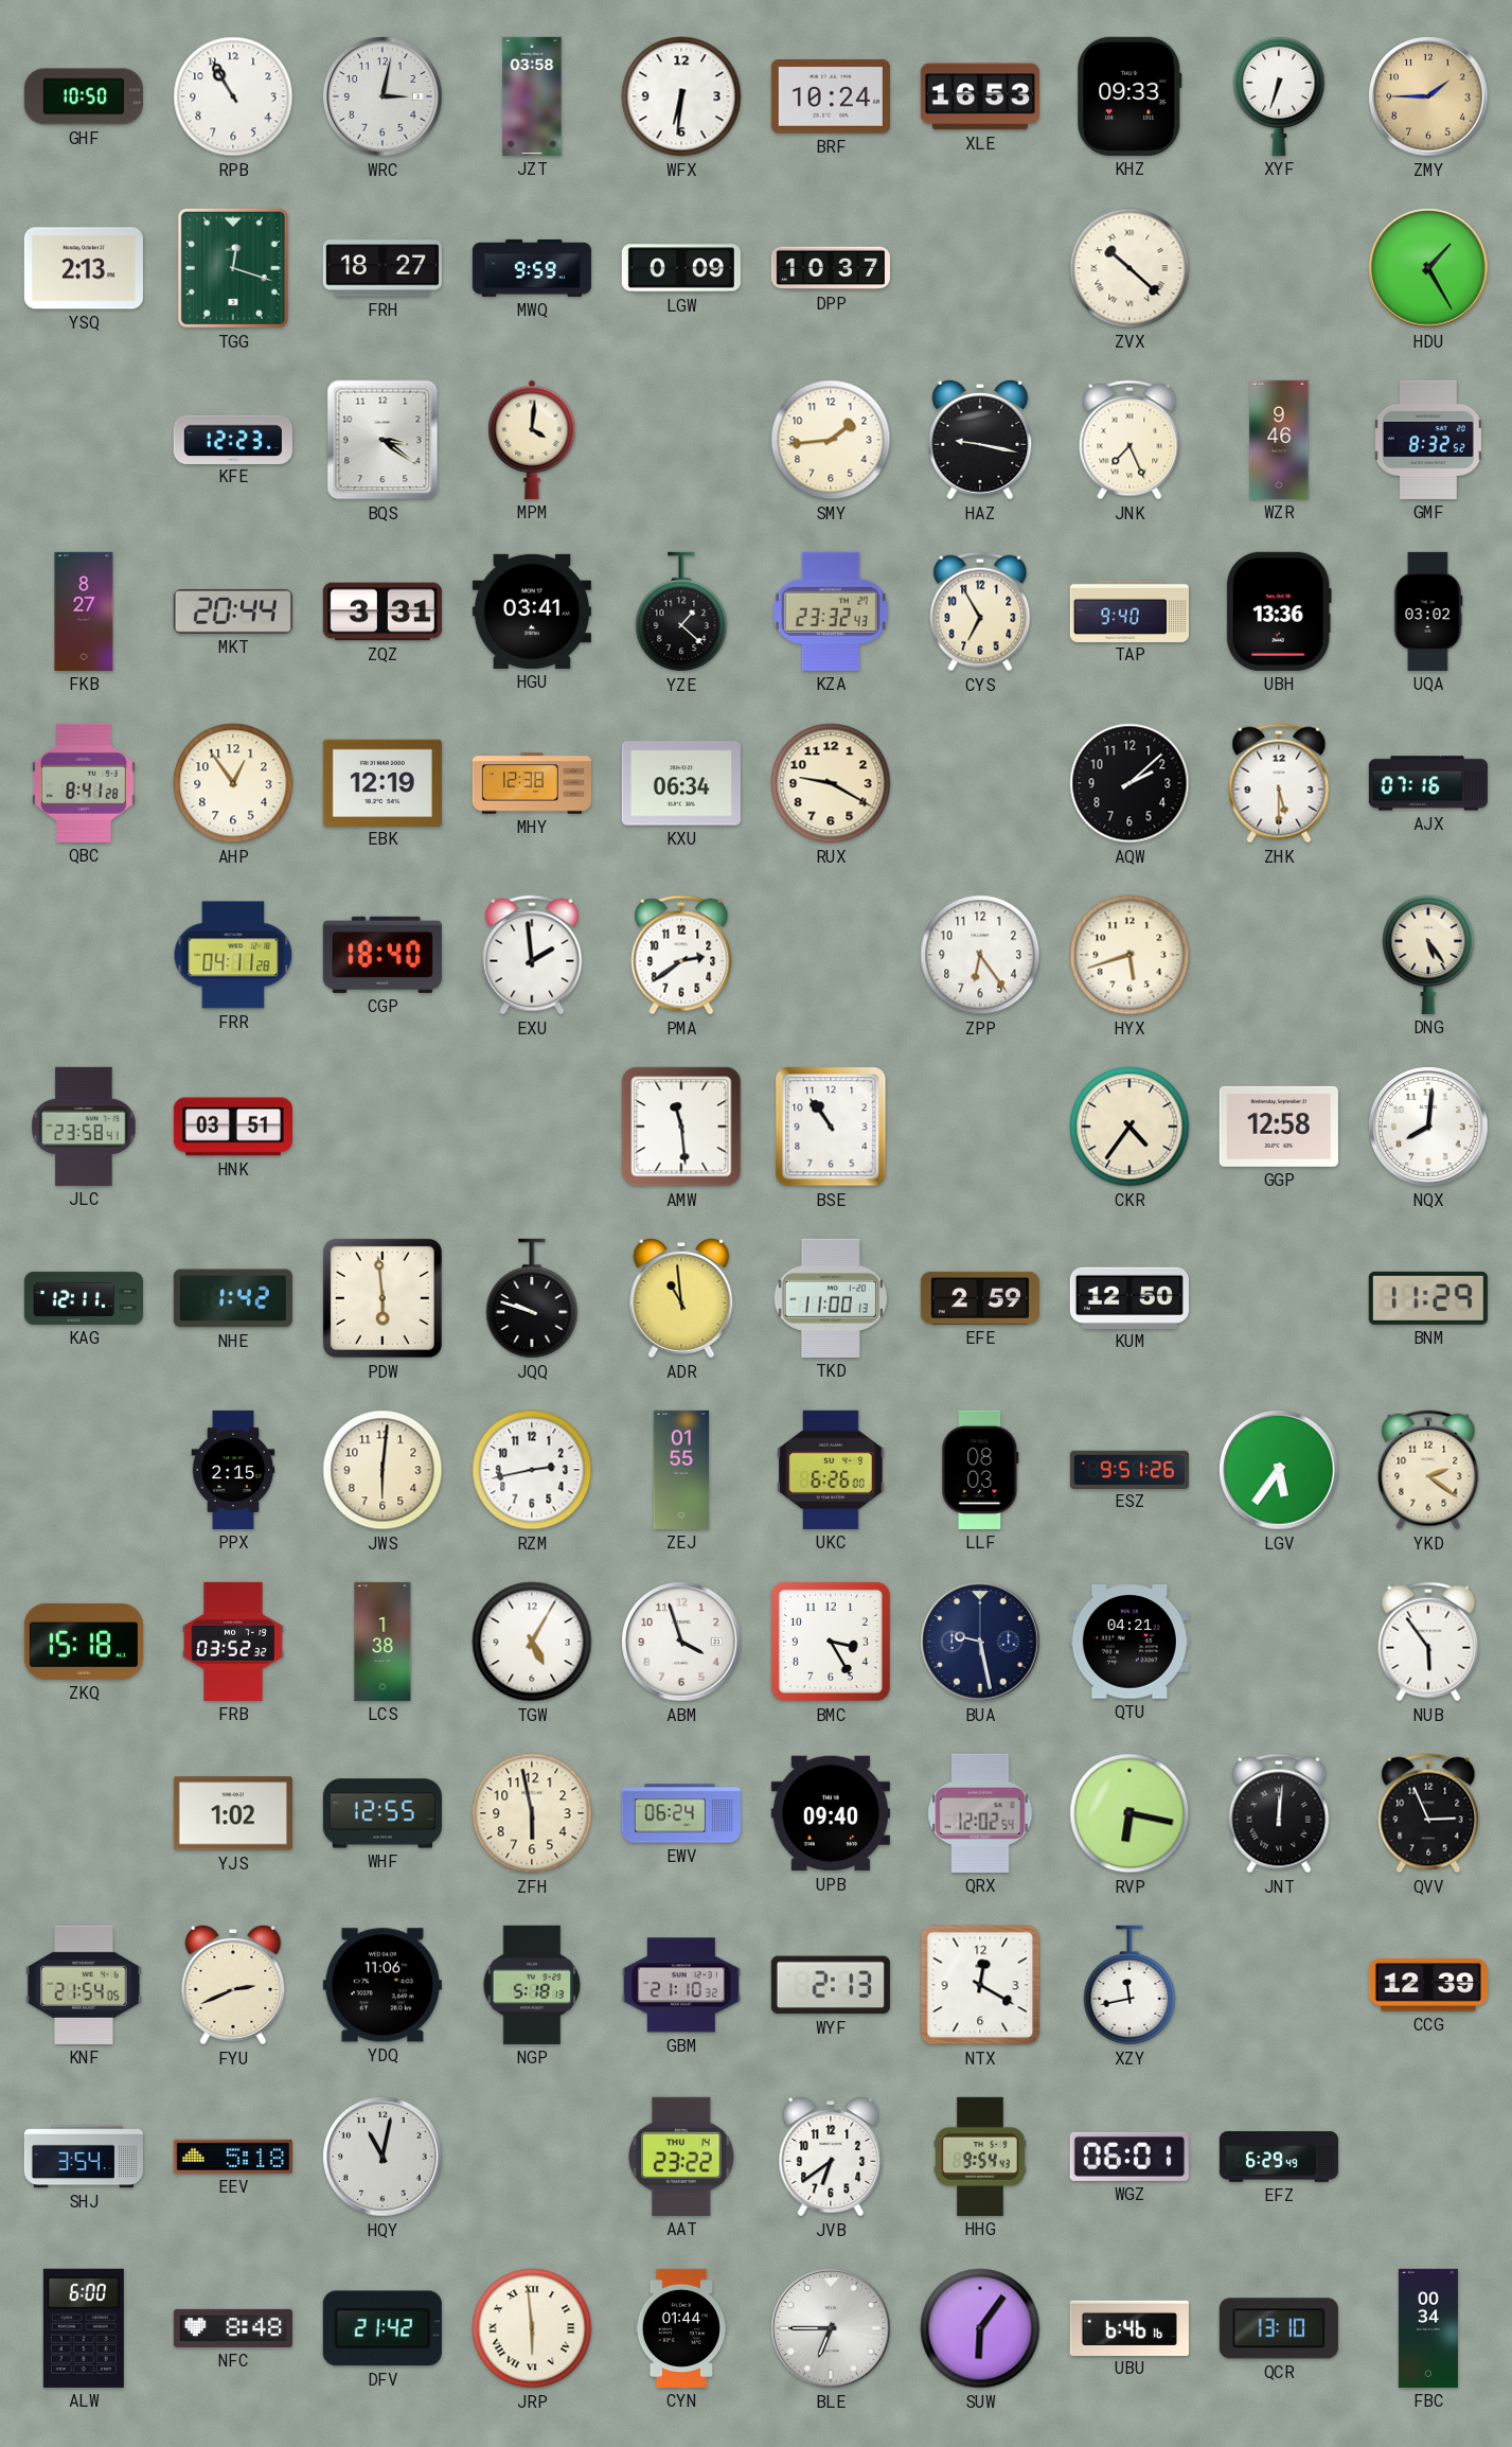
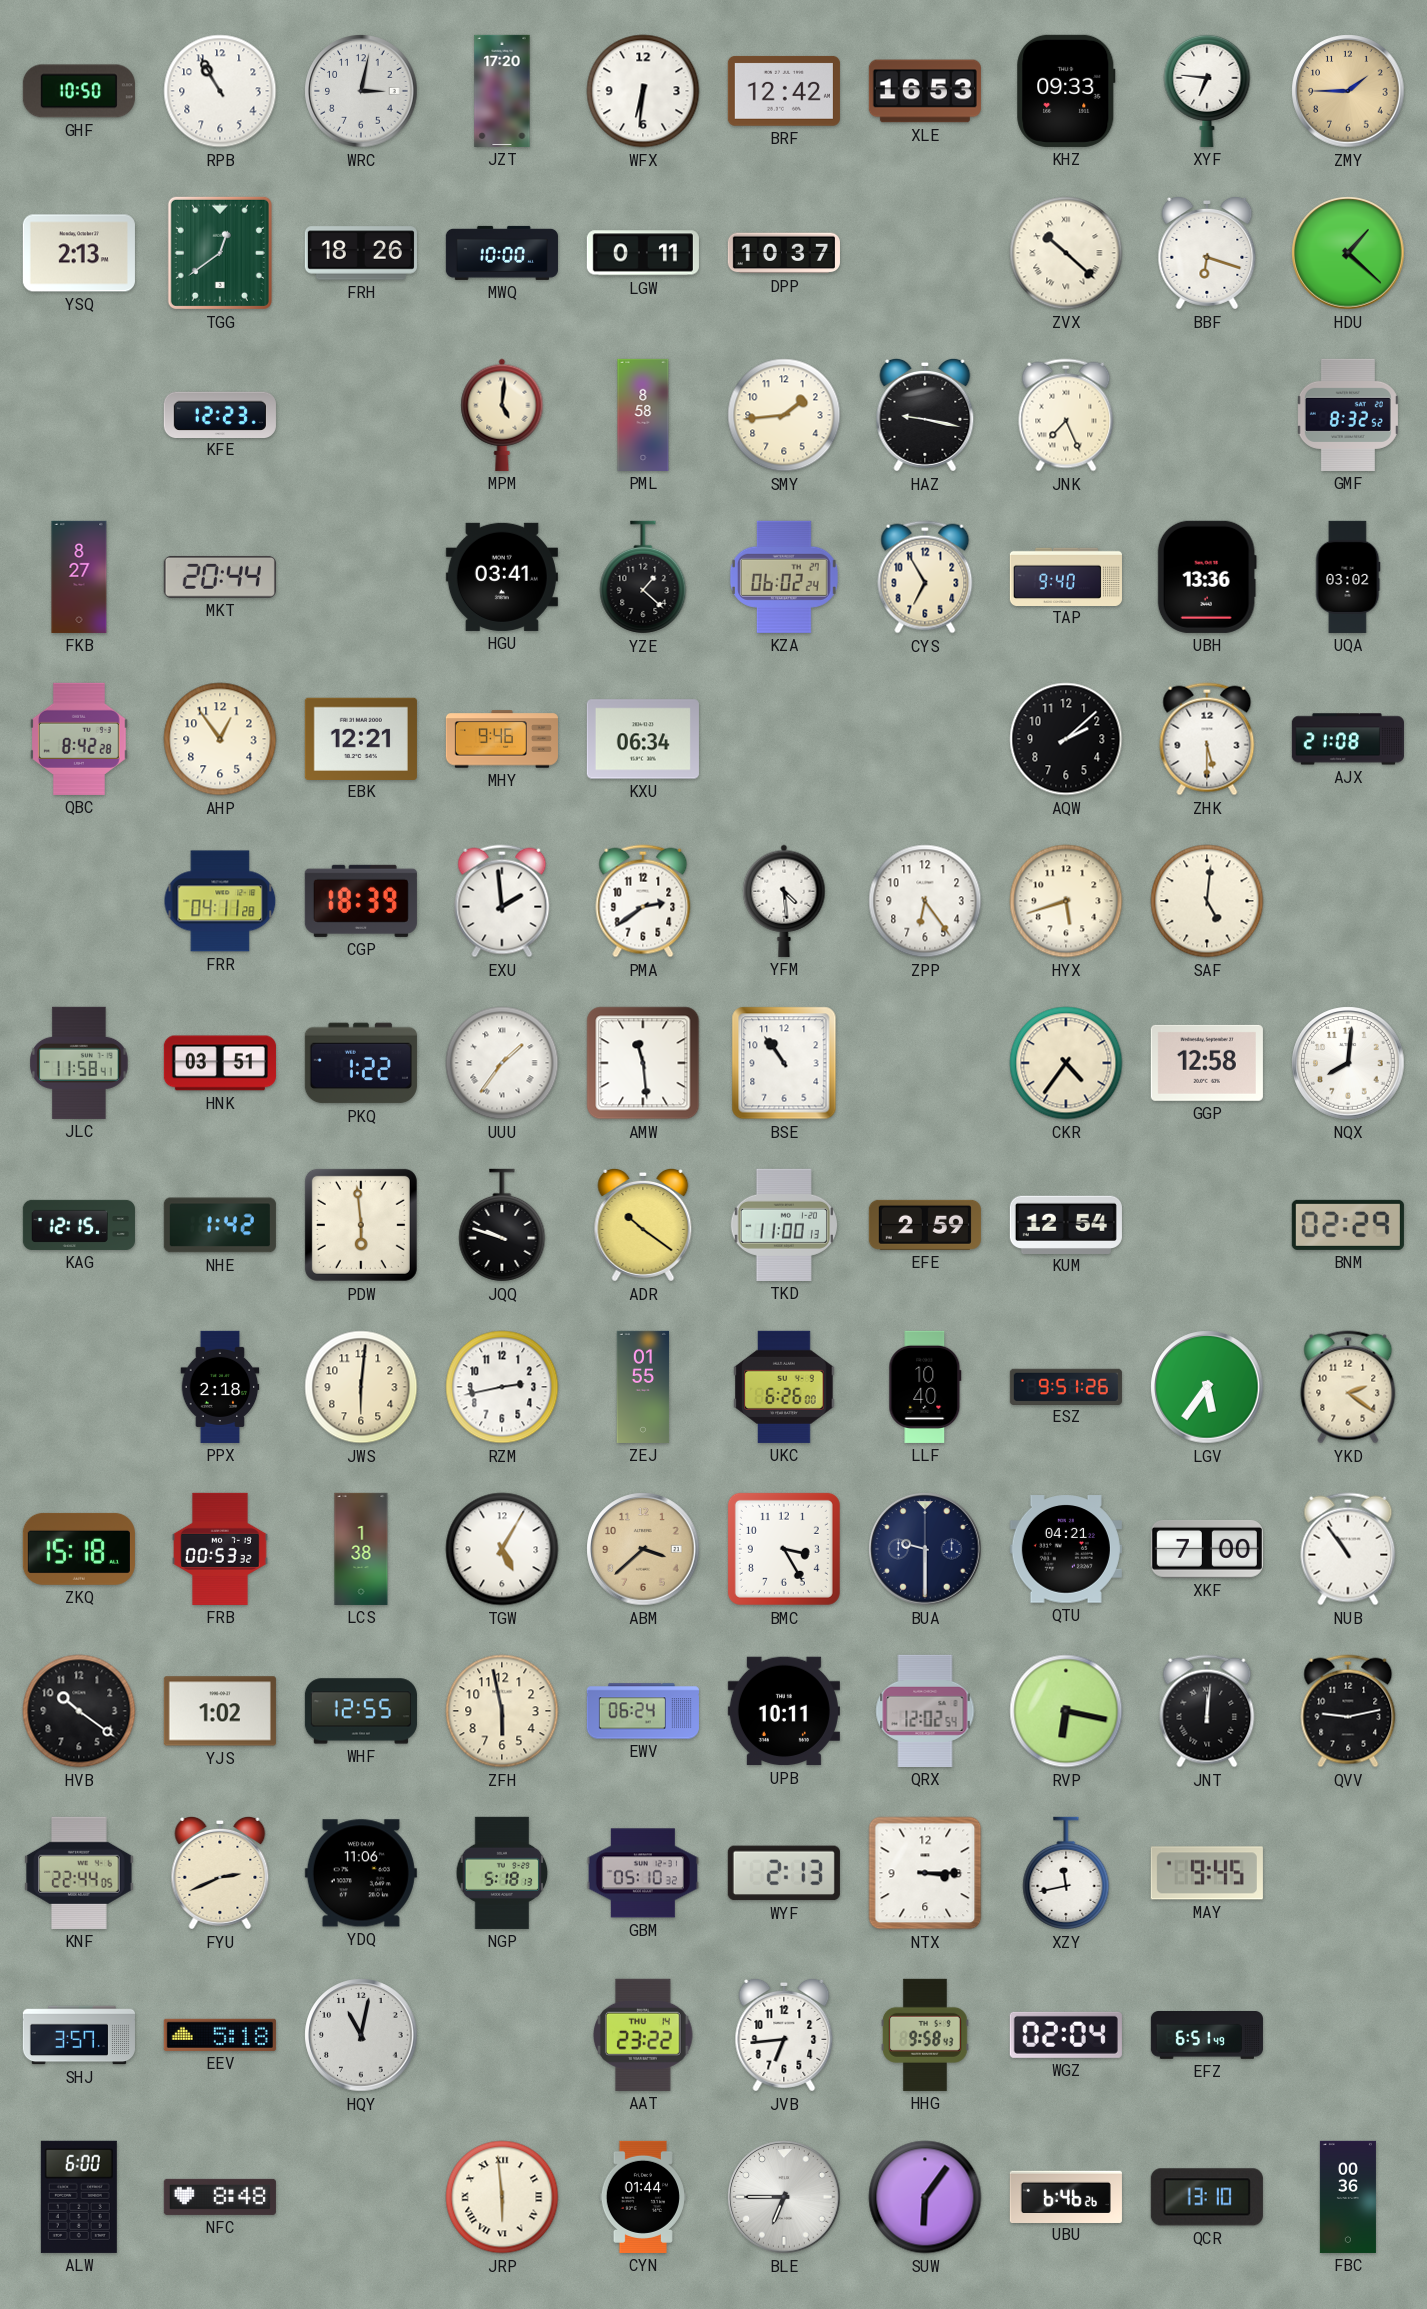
JZT: 03:58 -> 17:20
BRF: 10:24 -> 12:42
XYF: 6:33 -> 6:46
TGG: 12:18 -> 12:39
FRH: 18:27 -> 18:26
MWQ: 9:59 -> 10:00
LGW: 0:09 -> 0:11
BBF: none -> 6:18
HDU: 1:25 -> 1:22
BQS: 3:21 -> none
MPM: 4:01 -> 5:01
PML: none -> 8:58
WZR: 9:46 -> none
ZQZ: 3:31 -> none
KZA: 23:32 -> 06:02
QBC: 8:41 -> 8:42
EBK: 12:19 -> 12:21
MHY: 12:38 -> 9:46
RUX: 9:20 -> none
AJX: 07:16 -> 21:08
CGP: 18:40 -> 18:39
YFM: none -> 4:29
SAF: none -> 5:01
DNG: 5:24 -> none
JLC: 23:58 -> 11:58
PKQ: none -> 1:22
UUU: none -> 1:36
KAG: 12:11 -> 12:15
ADR: 10:59 -> 10:21
KUM: 12:50 -> 12:54
BNM: 11:29 -> 02:29
PPX: 2:15 -> 2:18
LLF: 08:03 -> 10:40
FRB: 03:52 -> 00:53
ABM: 3:57 -> 3:38
ABM dial: white -> champagne
BUA: 9:28 -> 9:30
XKF: none -> 7:00
NUB: 5:54 -> 10:54
HVB: none -> 10:21
UPB: 09:40 -> 10:11
QVV: 2:56 -> 9:13
KNF: 21:54 -> 22:44
GBM: 21:10 -> 05:10
NTX: 12:20 -> 3:15
MAY: none -> 9:45
CCG: 12:39 -> none
SHJ: 3:54 -> 3:57
JVB: 6:39 -> 6:44
HHG: 9:54 -> 9:58
WGZ: 06:01 -> 02:04
EFZ: 6:29 -> 6:51
DFV: 21:42 -> none
UBU: 6:46:16 -> 6:46:26
FBC: 00:34 -> 00:36
